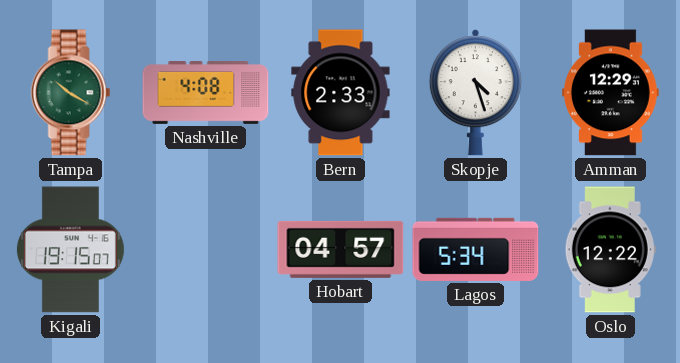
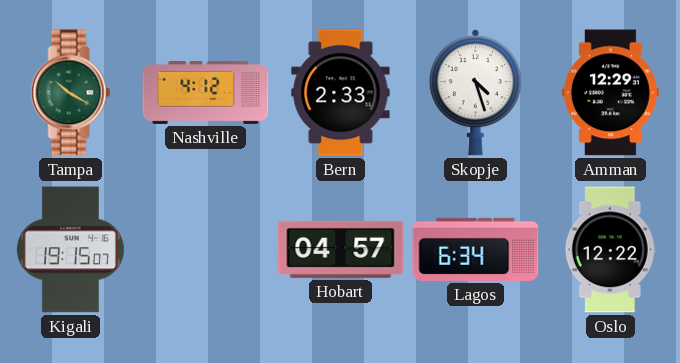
Nashville: 4:08 -> 4:12
Lagos: 5:34 -> 6:34
